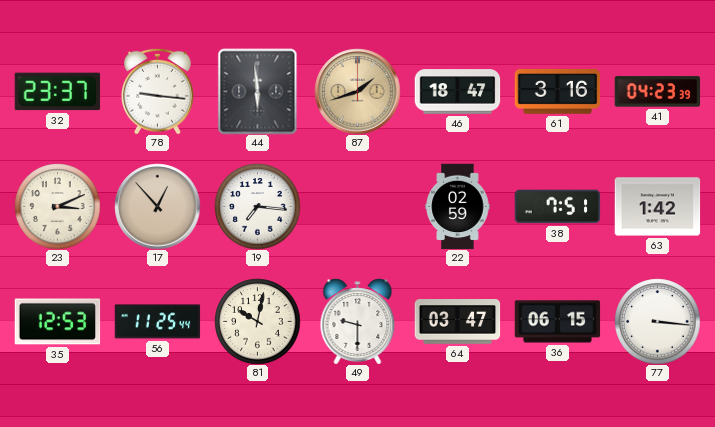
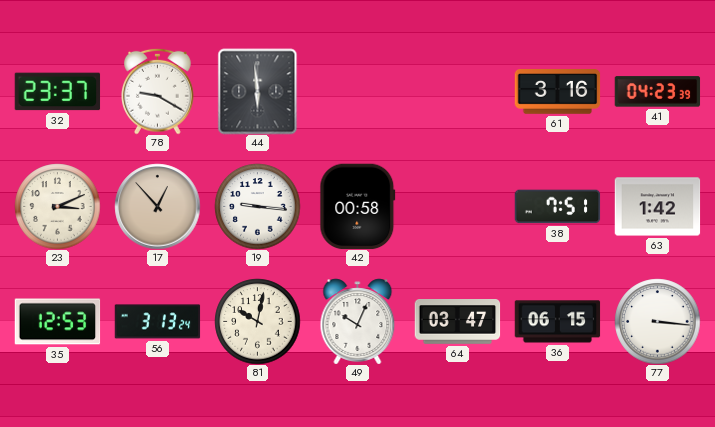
78: 9:16 -> 9:20
87: 1:42 -> none
46: 18:47 -> none
19: 7:16 -> 9:16
42: none -> 00:58
22: 02:59 -> none
56: 11:25 -> 3:13
49: 9:30 -> 10:04
